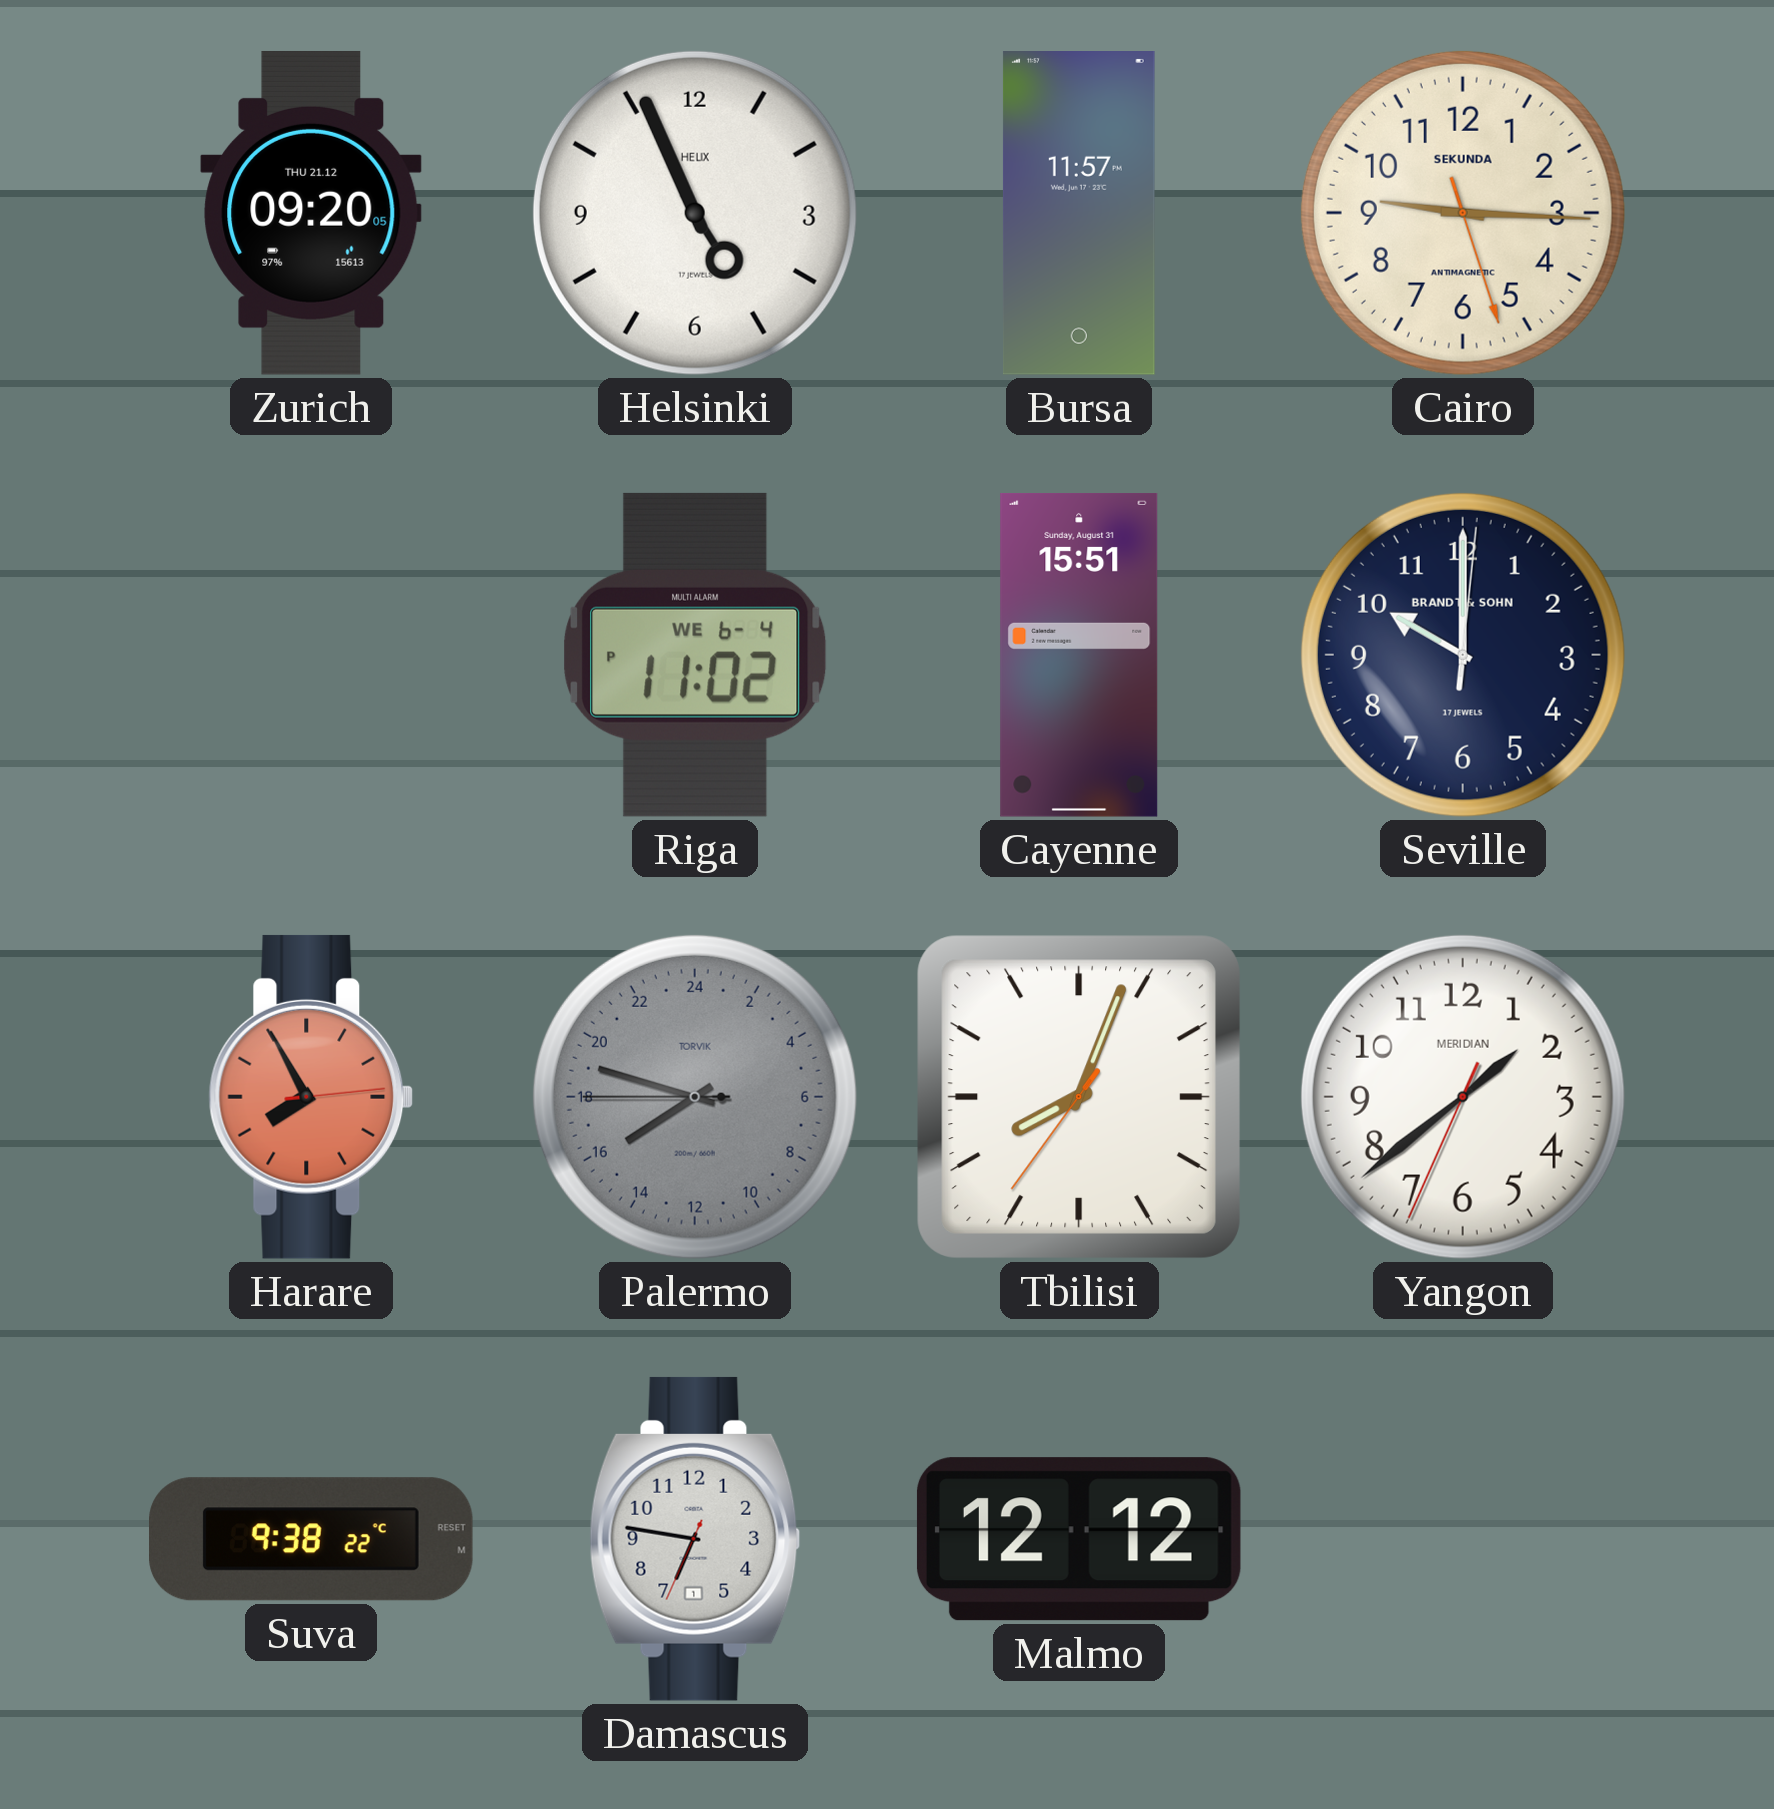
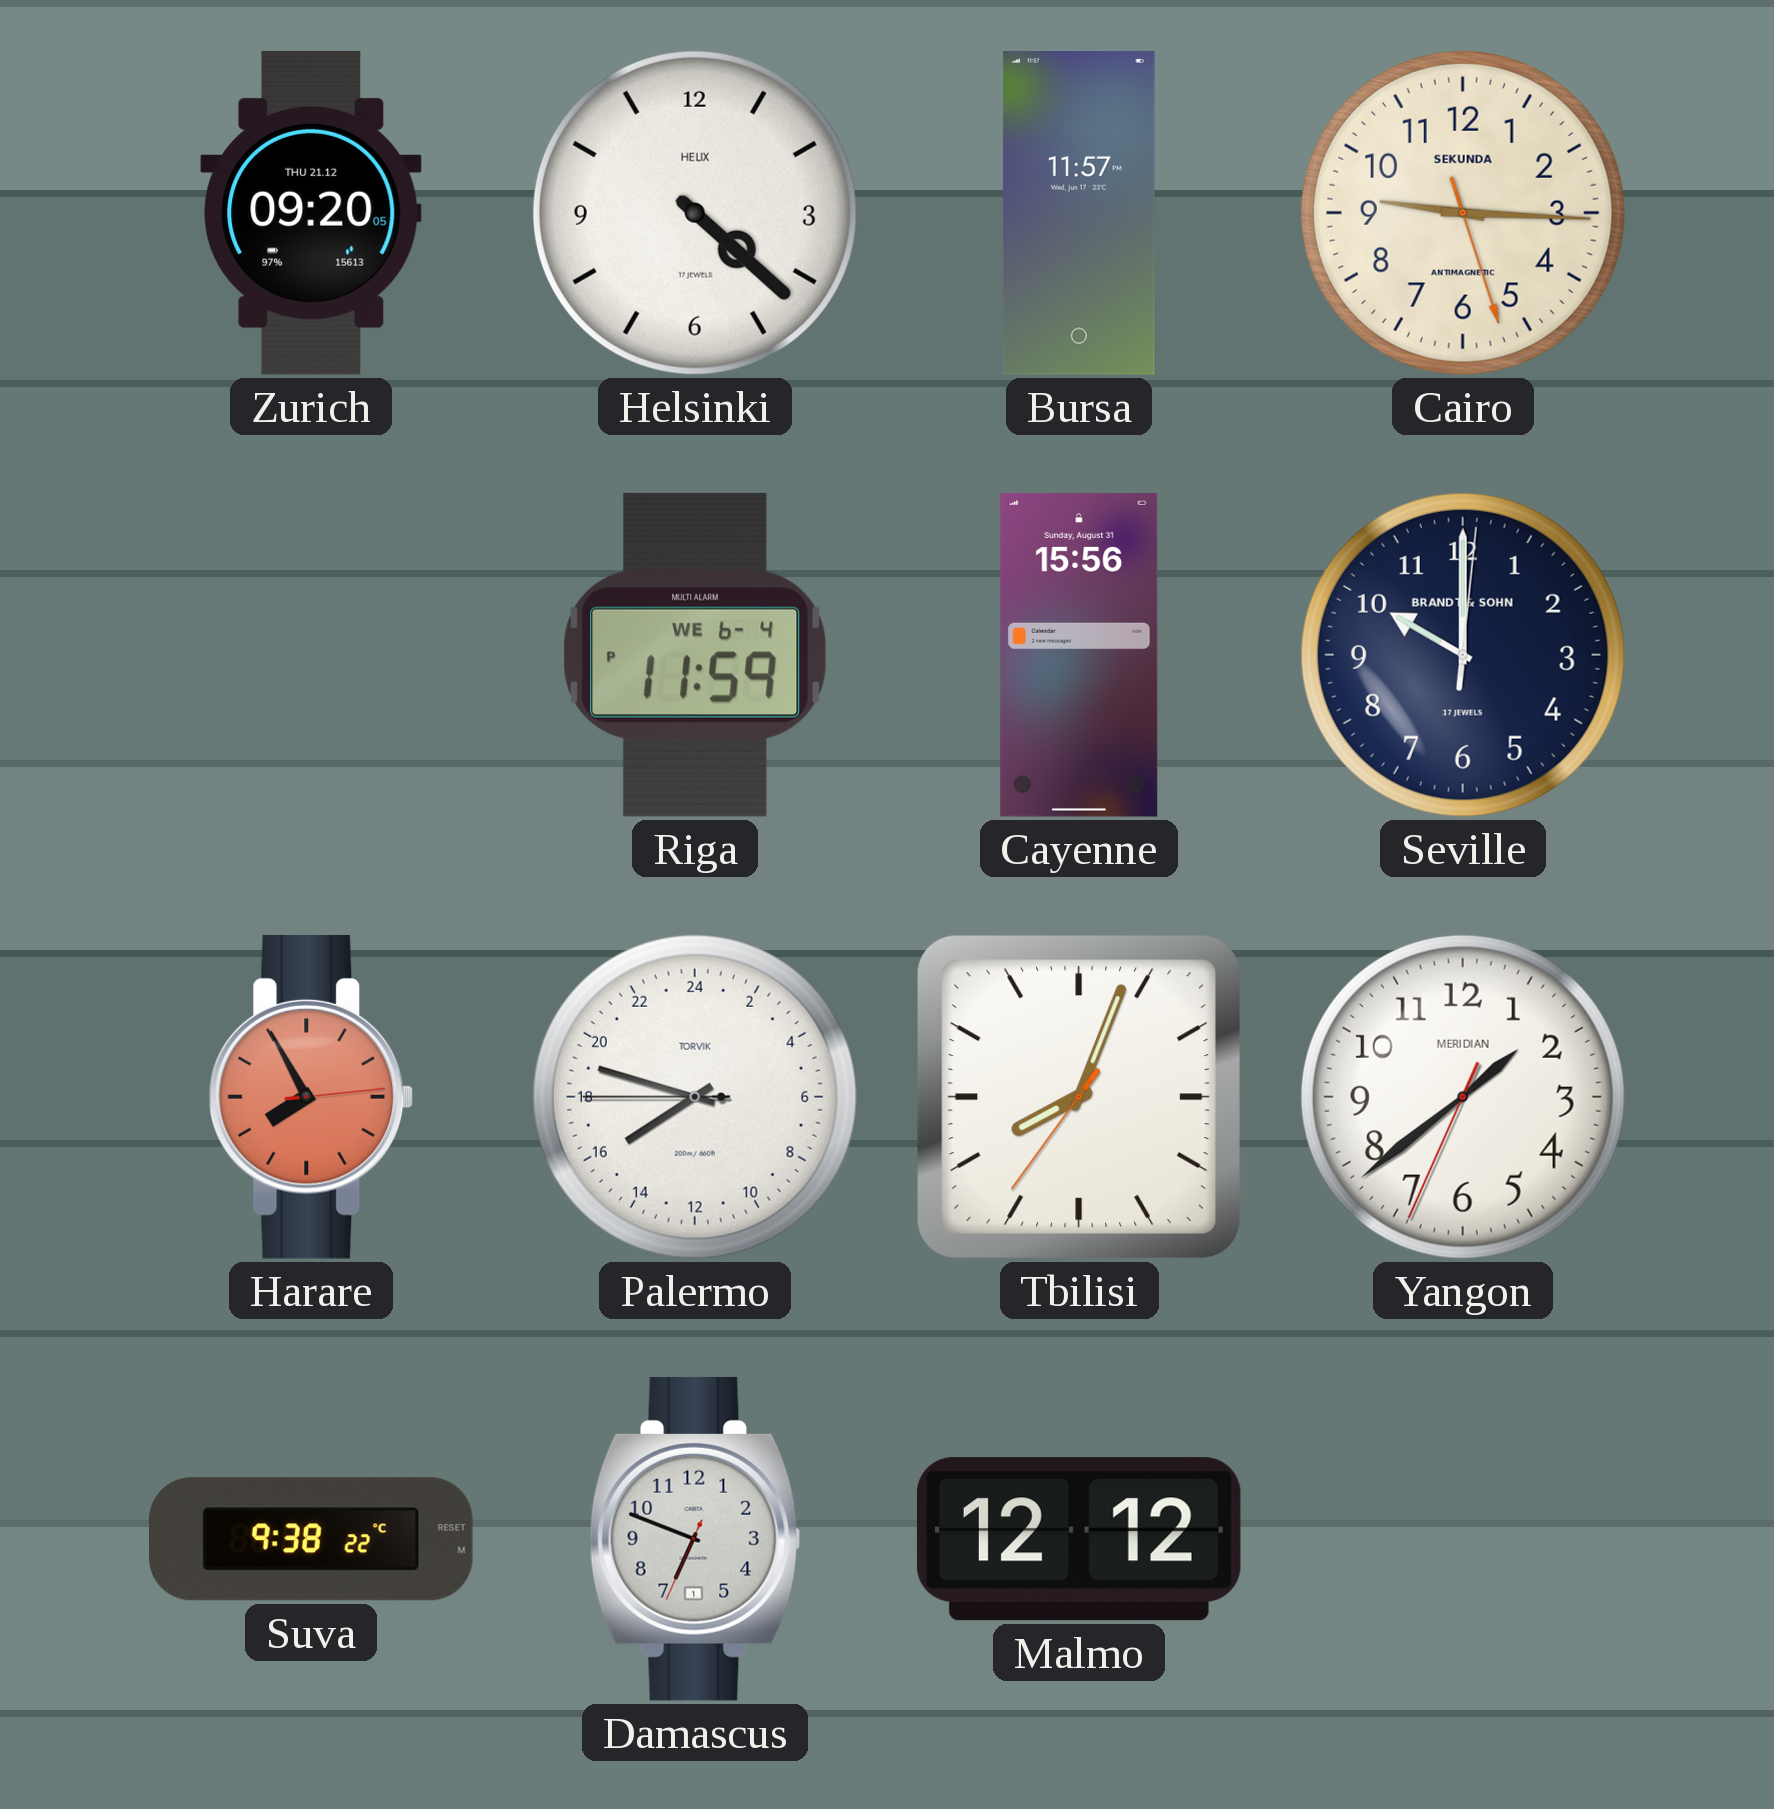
Helsinki: 4:56 -> 4:22
Riga: 11:02 -> 11:59
Cayenne: 15:51 -> 15:56
Palermo dial: grey -> white
Damascus: 6:46 -> 6:48
